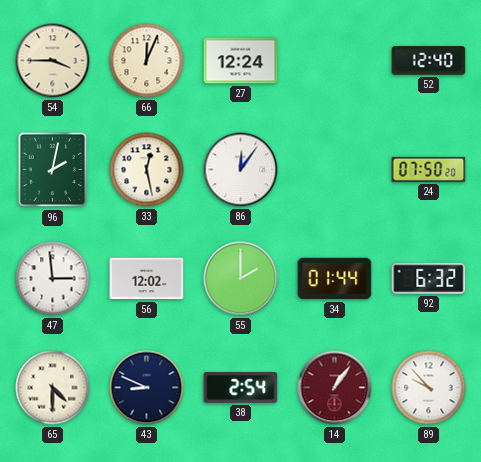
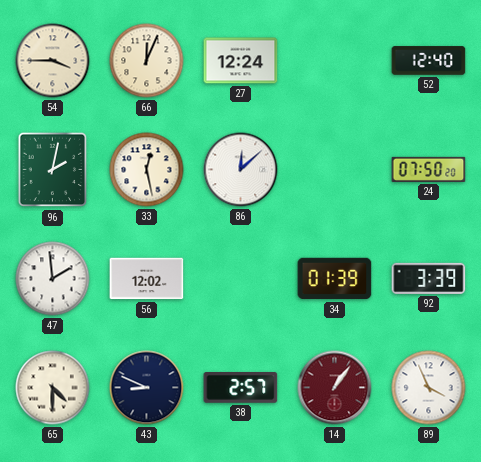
86: 12:06 -> 12:08
47: 2:59 -> 1:59
55: 2:00 -> none
34: 01:44 -> 01:39
92: 6:32 -> 3:39
38: 2:54 -> 2:57
89: 9:53 -> 3:56
